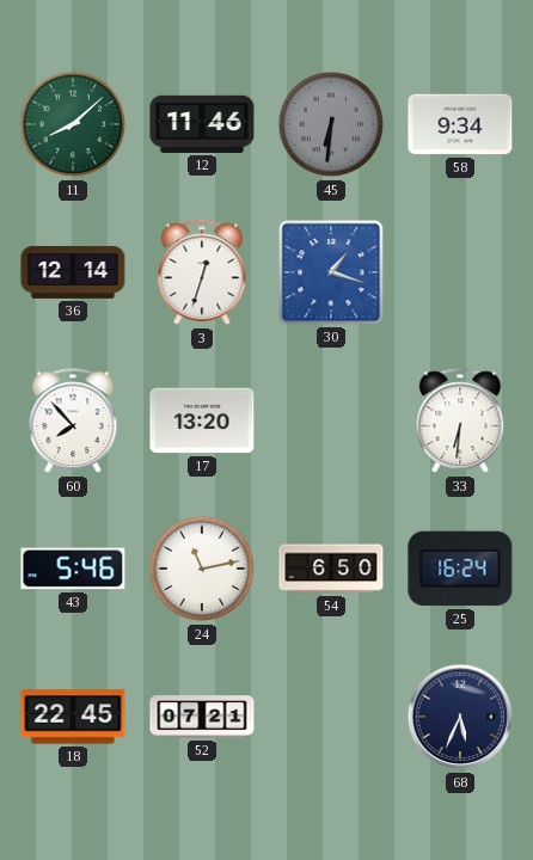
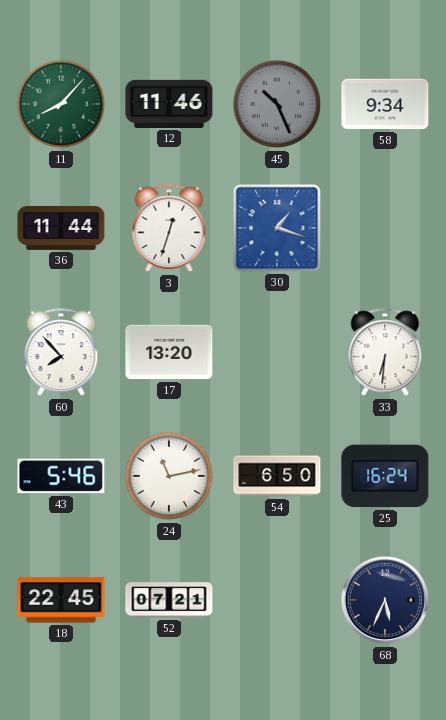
11: 8:08 -> 8:07
45: 6:31 -> 10:26
36: 12:14 -> 11:44
